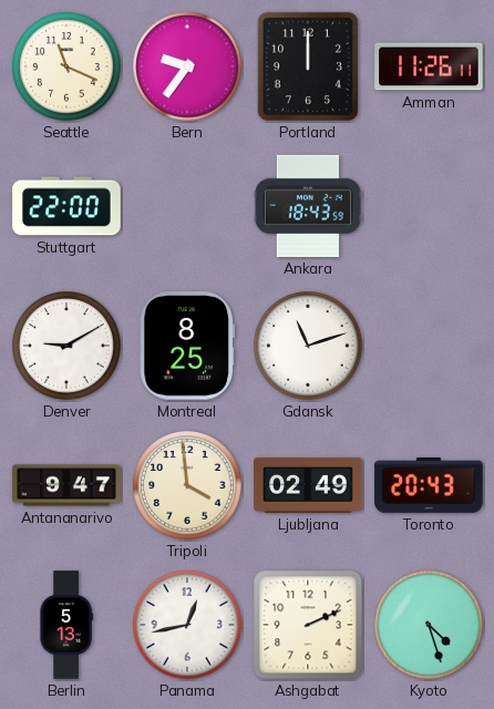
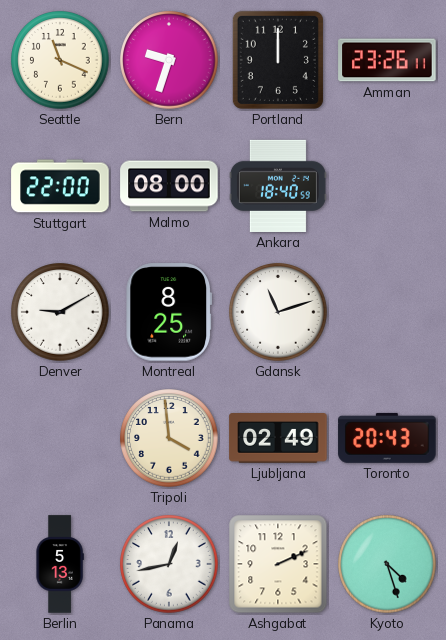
Bern: 9:36 -> 9:33
Amman: 11:26 -> 23:26
Malmo: none -> 08:00
Ankara: 18:43 -> 18:40
Antananarivo: 9:47 -> none
